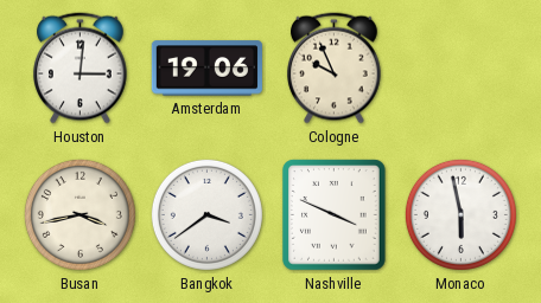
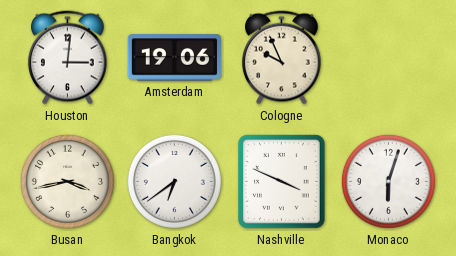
Bangkok: 3:39 -> 6:39
Monaco: 5:58 -> 6:03
